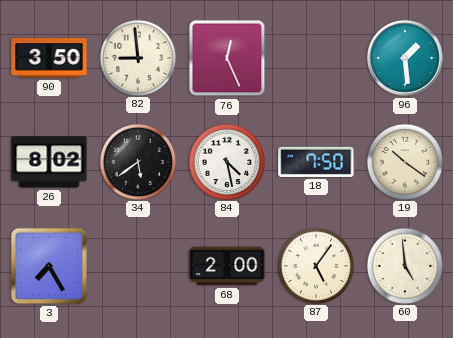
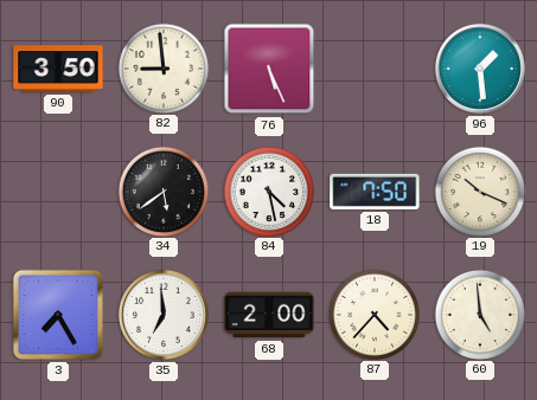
76: 12:26 -> 5:26
26: 8:02 -> none
19: 10:21 -> 10:19
35: none -> 6:59
87: 5:06 -> 4:37
